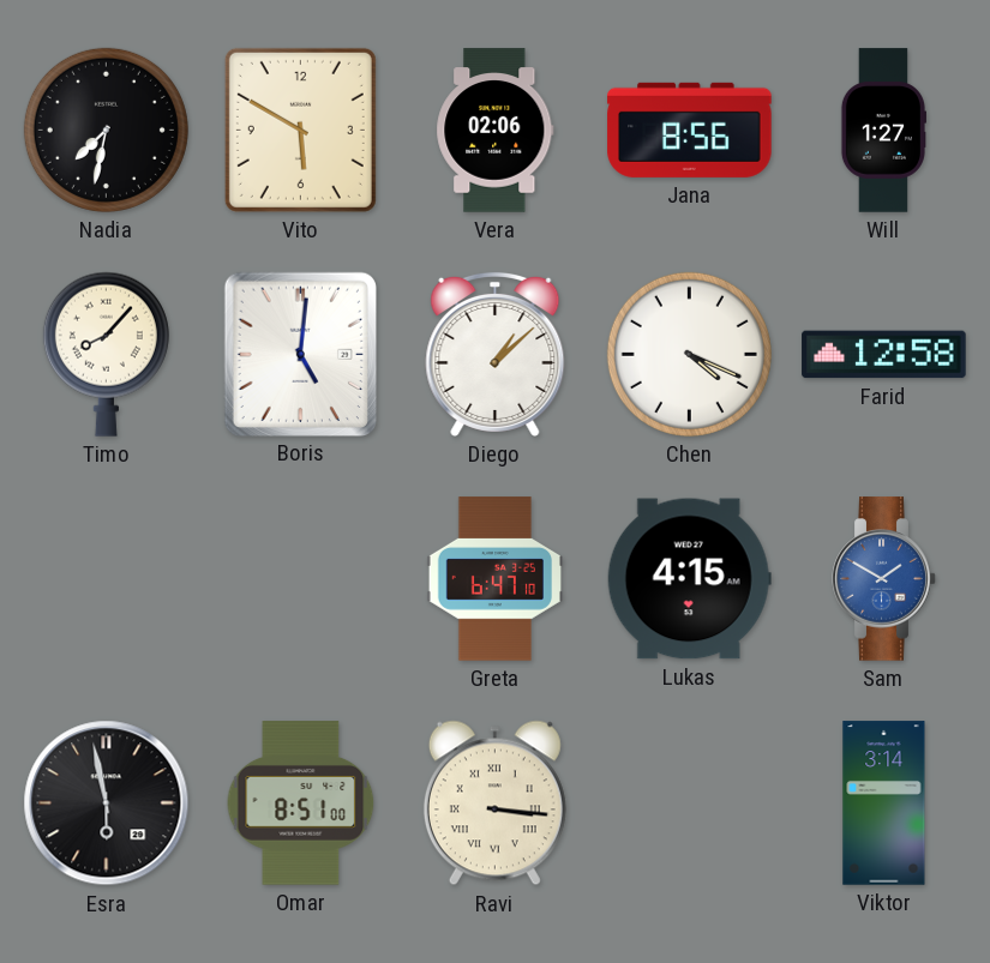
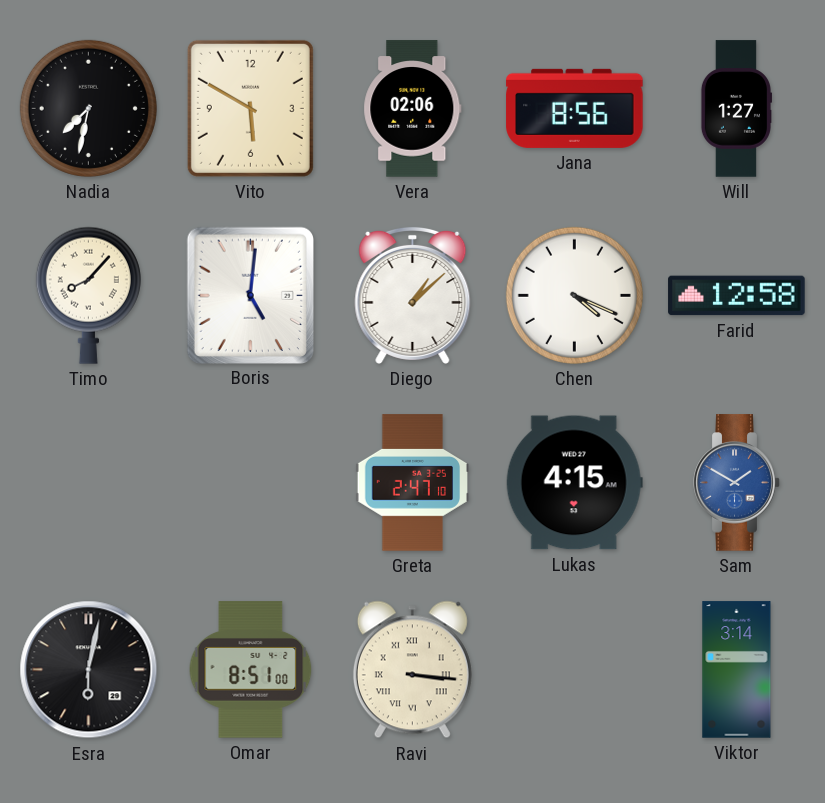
Greta: 6:47 -> 2:47
Esra: 5:58 -> 6:02
